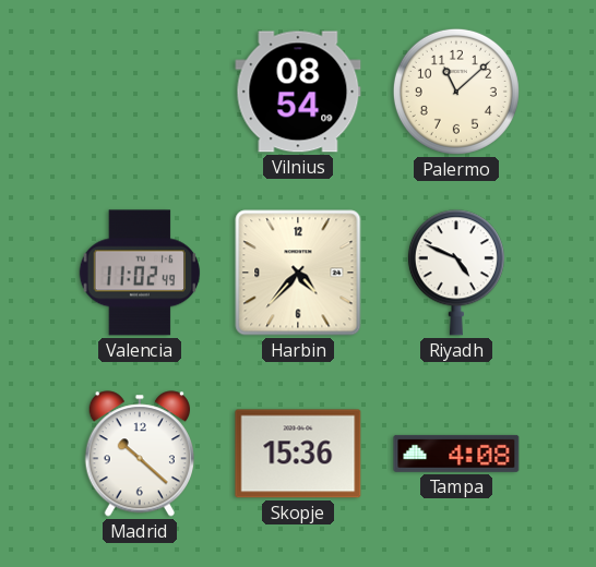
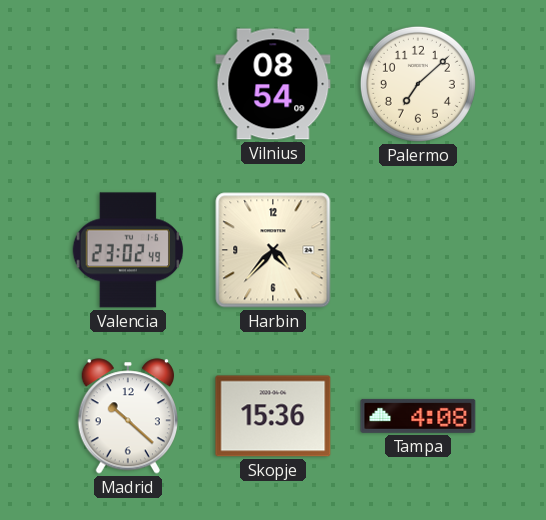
Palermo: 11:08 -> 7:08
Valencia: 11:02 -> 23:02
Riyadh: 4:49 -> none
